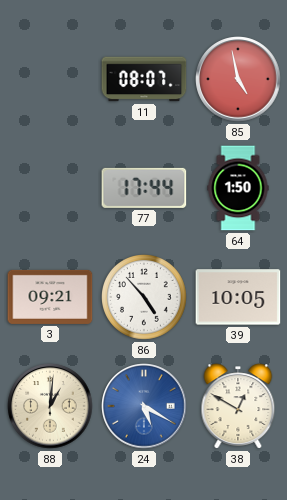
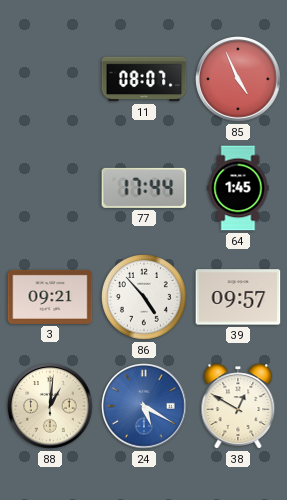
85: 4:58 -> 4:56
64: 1:50 -> 1:45
39: 10:05 -> 09:57
